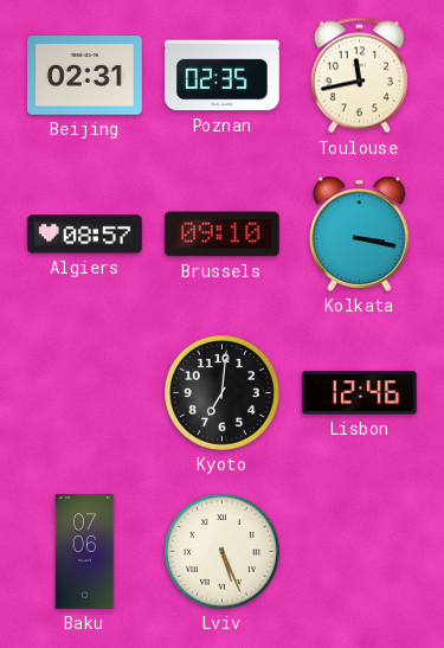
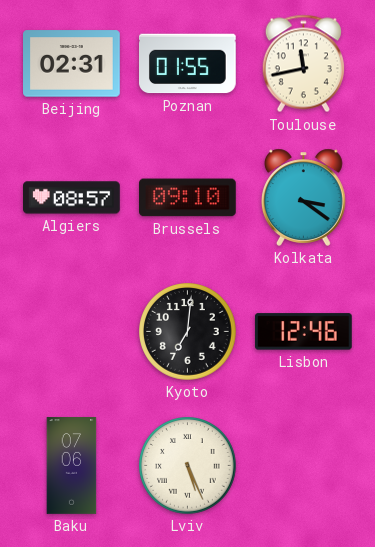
Poznan: 02:35 -> 01:55
Kolkata: 3:17 -> 3:21
